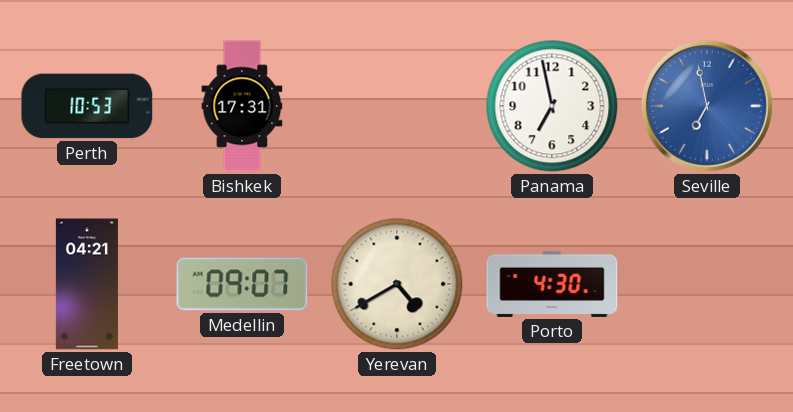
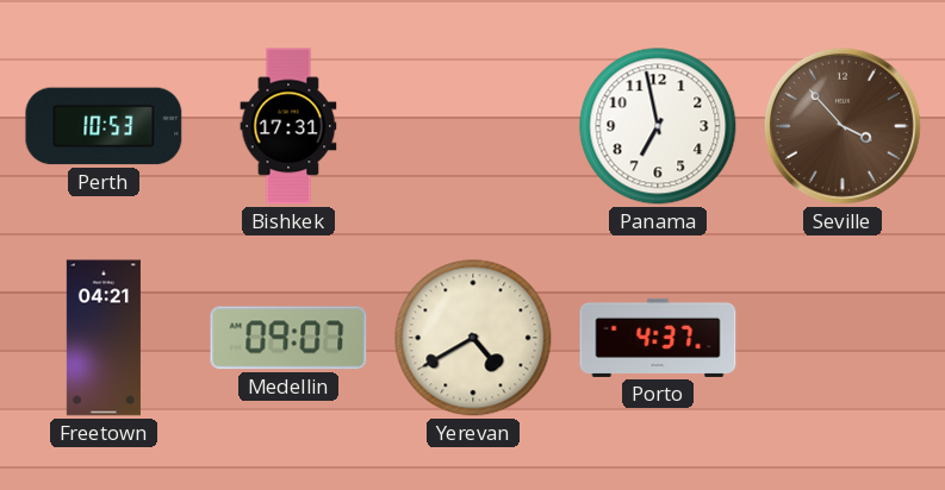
Seville: 6:58 -> 3:53
Seville dial: blue -> brown
Porto: 4:30 -> 4:37
